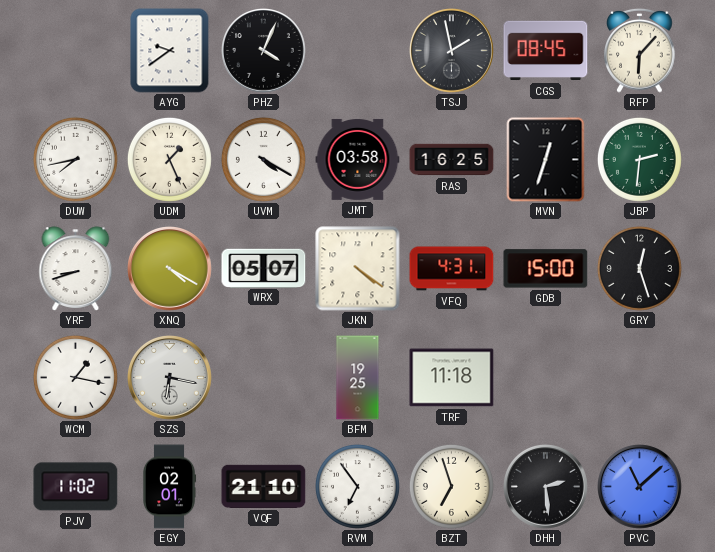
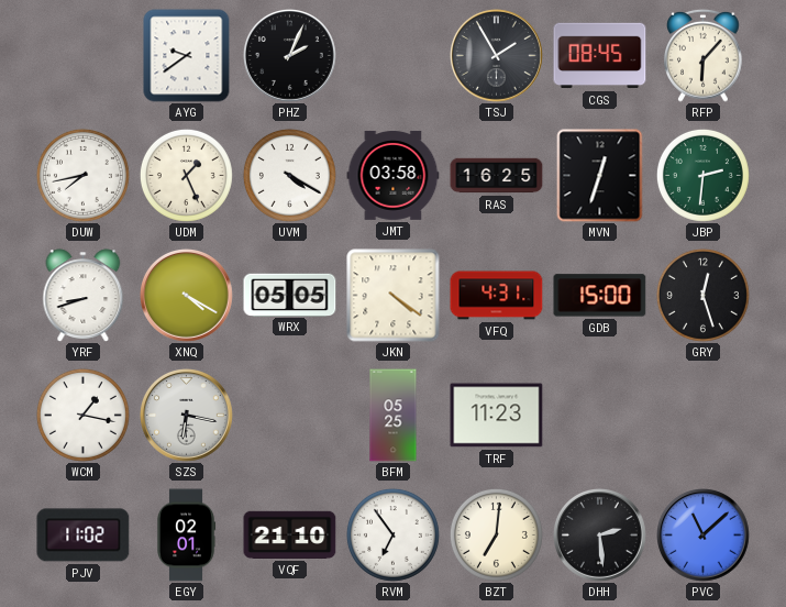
PHZ: 4:04 -> 2:04
TSJ: 1:58 -> 1:55
WRX: 05:07 -> 05:05
BFM: 19:25 -> 05:25
TRF: 11:18 -> 11:23
BZT: 6:57 -> 7:01
